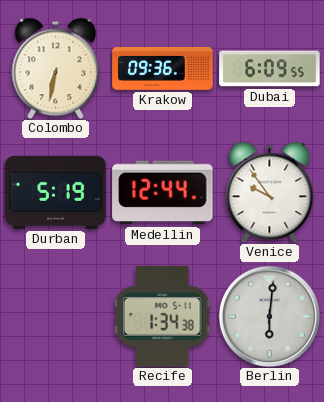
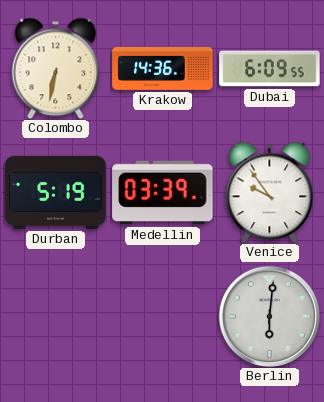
Krakow: 09:36 -> 14:36
Medellin: 12:44 -> 03:39
Recife: 1:34 -> none
